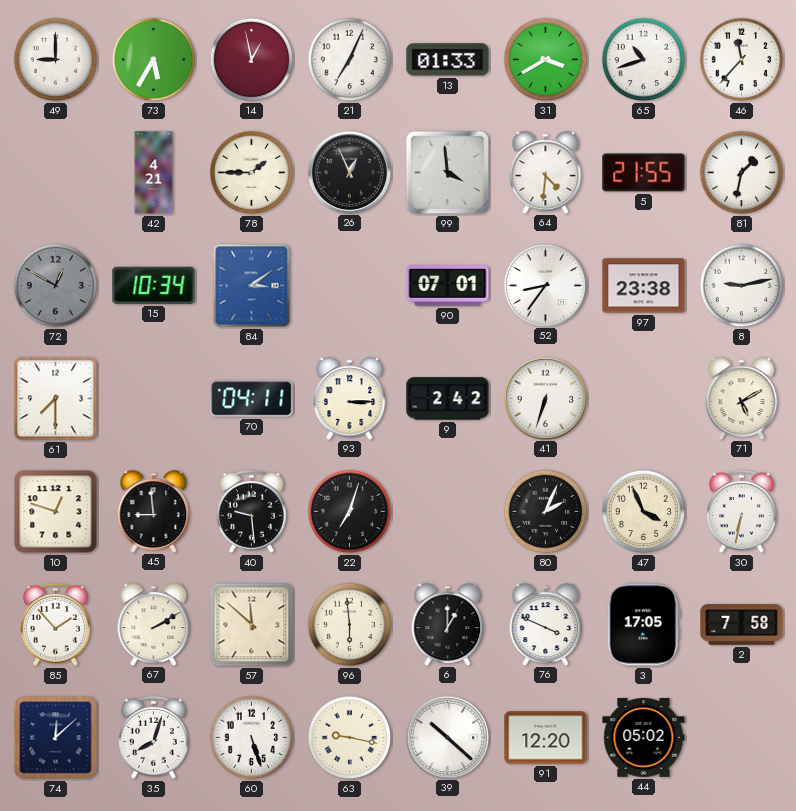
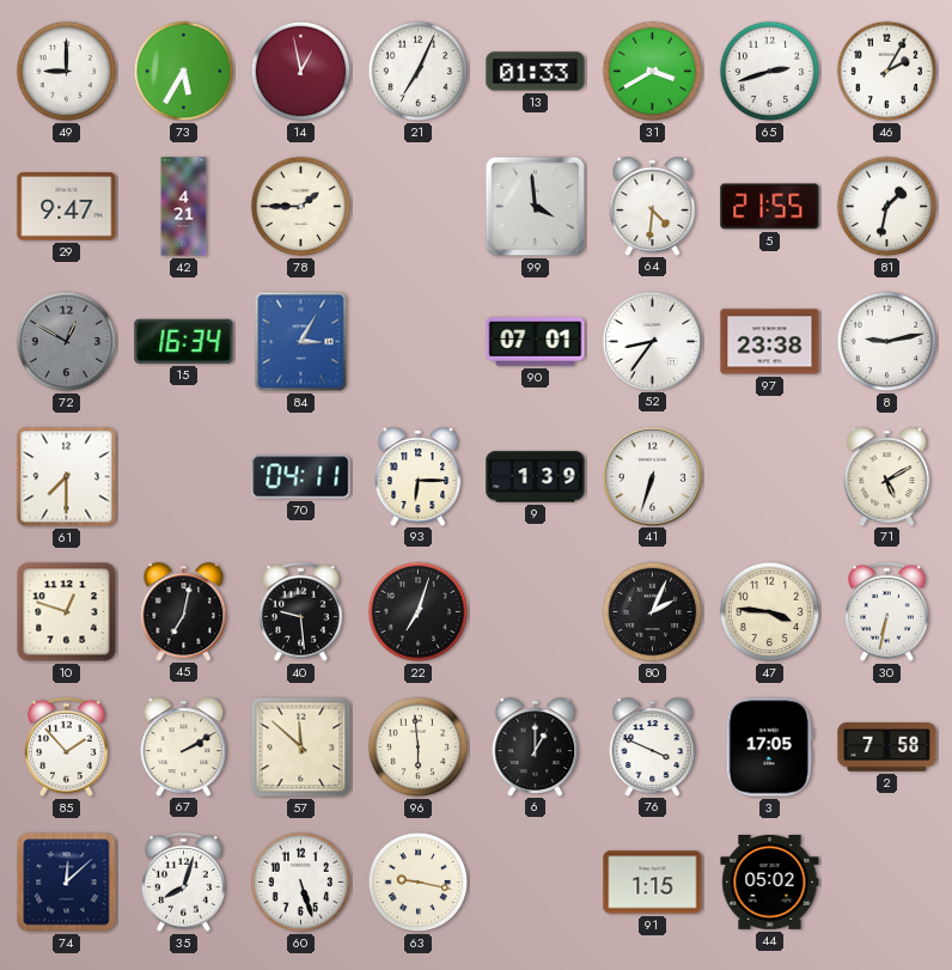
65: 10:42 -> 2:42
46: 11:37 -> 2:05
29: none -> 9:47
26: 12:56 -> none
15: 10:34 -> 16:34
84: 3:09 -> 3:05
93: 3:15 -> 6:15
9: 2:42 -> 1:39
45: 8:59 -> 7:02
47: 3:56 -> 3:46
39: 10:22 -> none
91: 12:20 -> 1:15
